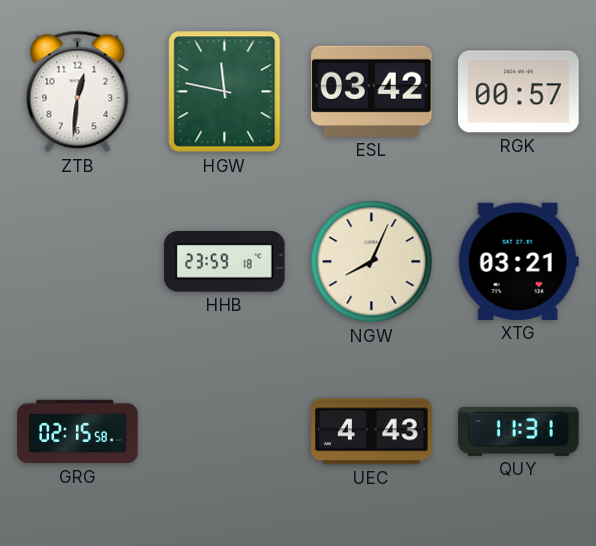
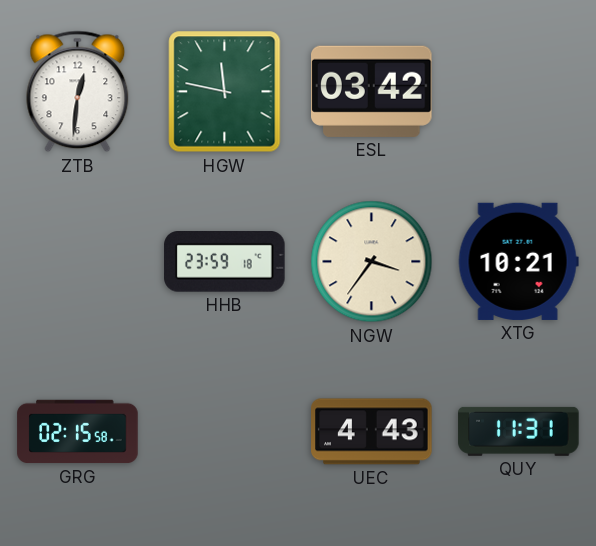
RGK: 00:57 -> none
NGW: 8:04 -> 3:36
XTG: 03:21 -> 10:21
